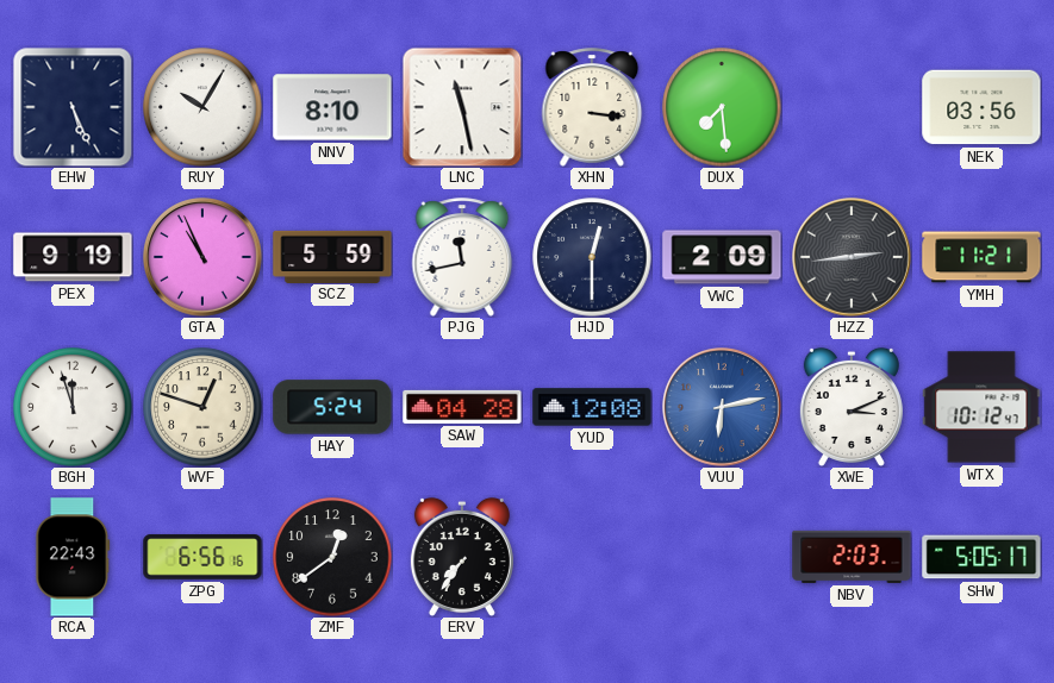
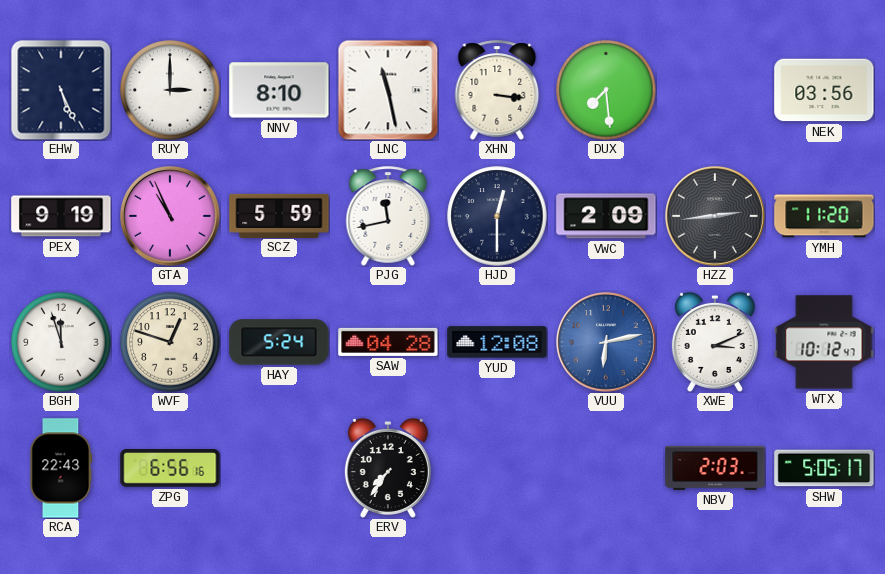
RUY: 10:05 -> 3:00
YMH: 11:21 -> 11:20
ZMF: 12:39 -> none
